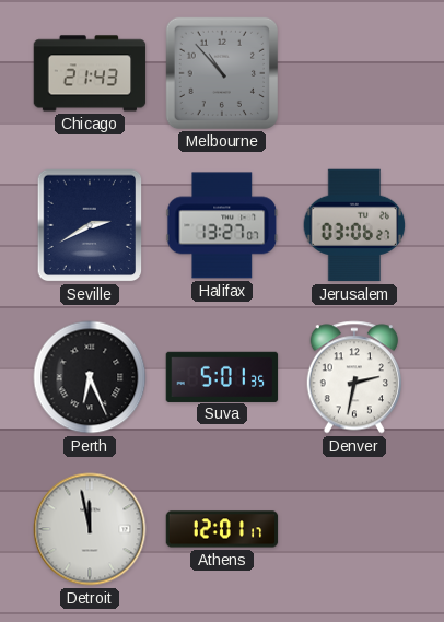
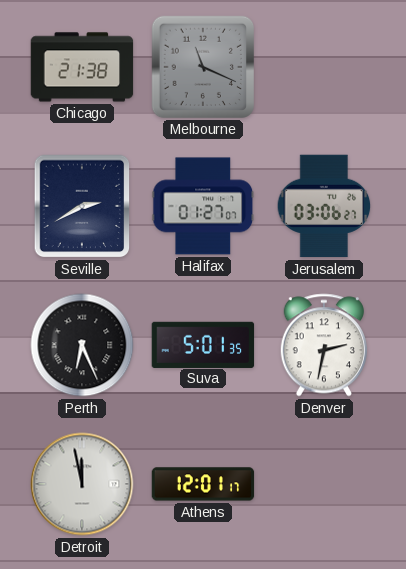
Chicago: 21:43 -> 21:38
Melbourne: 10:53 -> 11:19
Halifax: 13:27 -> 01:27
